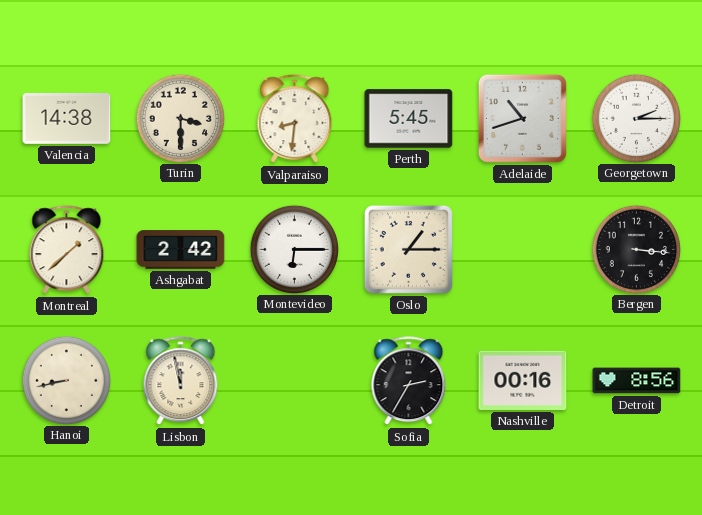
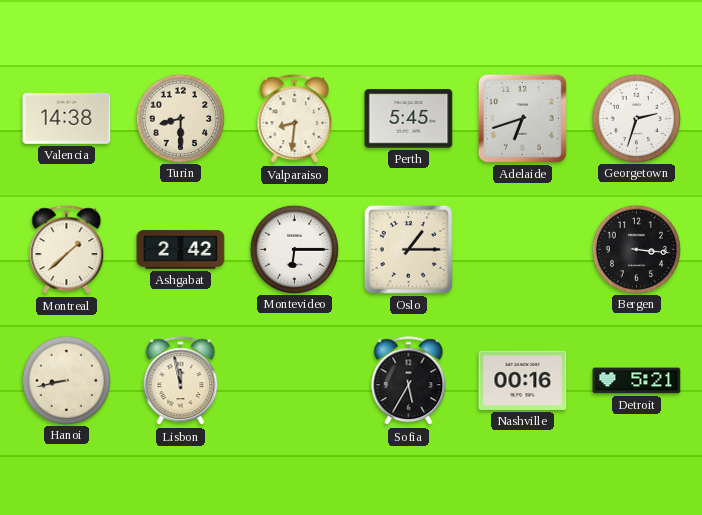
Turin: 3:30 -> 8:30
Adelaide: 10:42 -> 6:42
Georgetown: 2:15 -> 2:33
Sofia: 2:35 -> 5:35
Detroit: 8:56 -> 5:21
